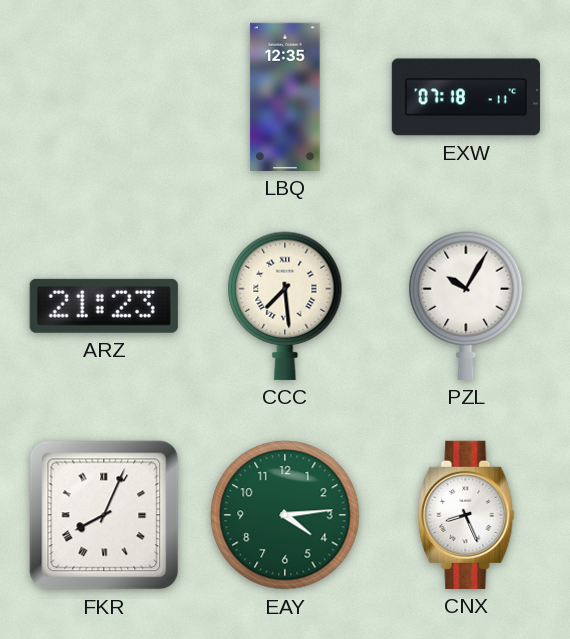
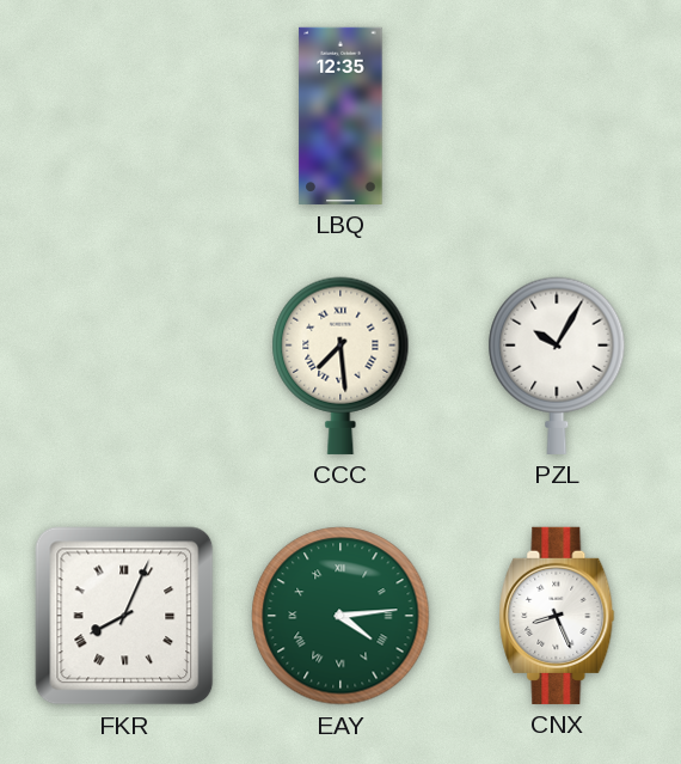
EXW: 07:18 -> none
ARZ: 21:23 -> none
EAY numerals: Arabic -> Roman
